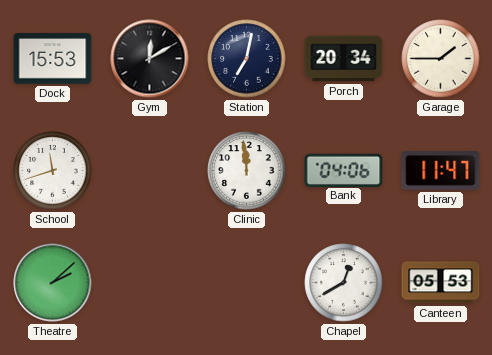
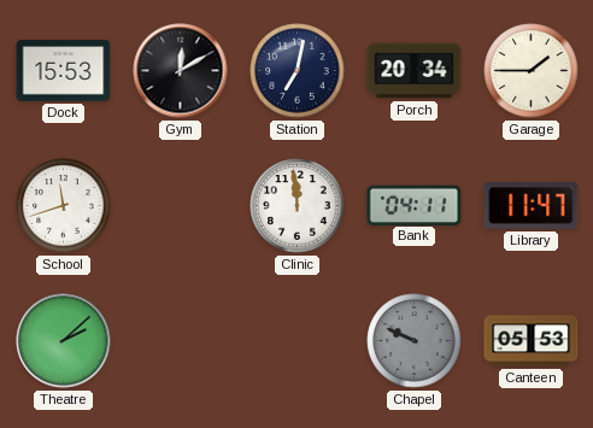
Bank: 04:06 -> 04:11
Chapel: 12:40 -> 9:49
Chapel dial: white -> grey
